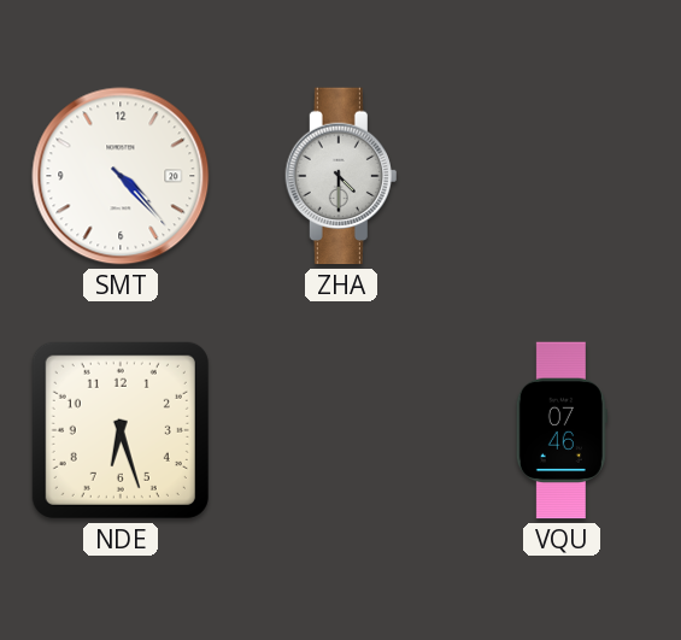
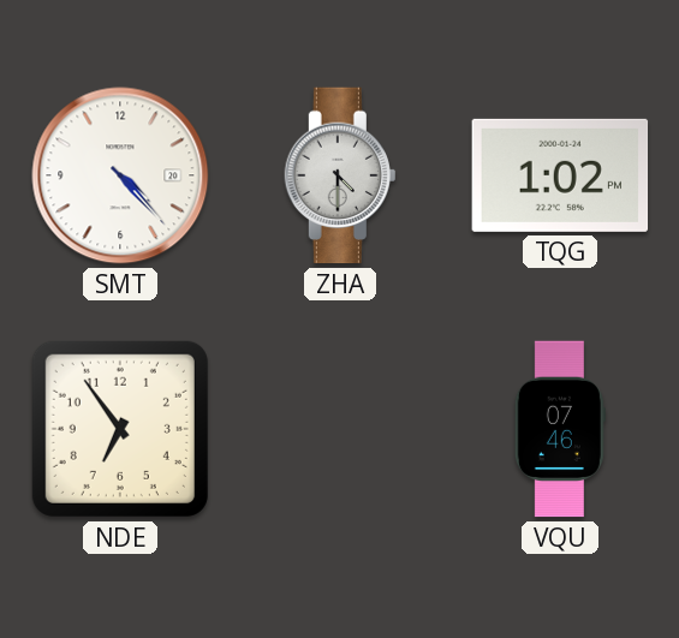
TQG: none -> 1:02
NDE: 6:27 -> 6:54
